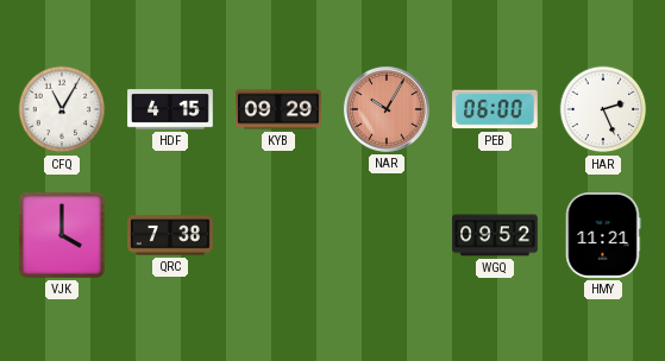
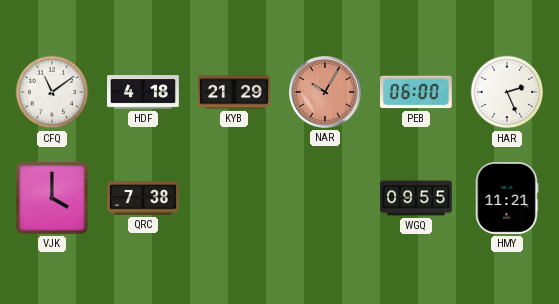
CFQ: 11:05 -> 11:09
HDF: 4:15 -> 4:18
KYB: 09:29 -> 21:29
WGQ: 09:52 -> 09:55
